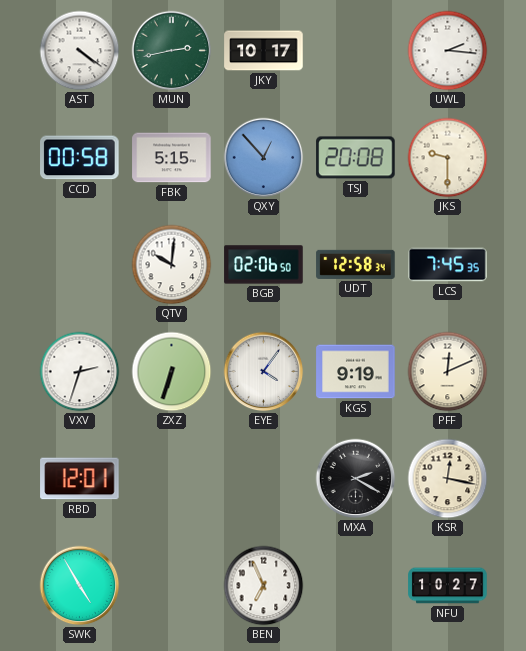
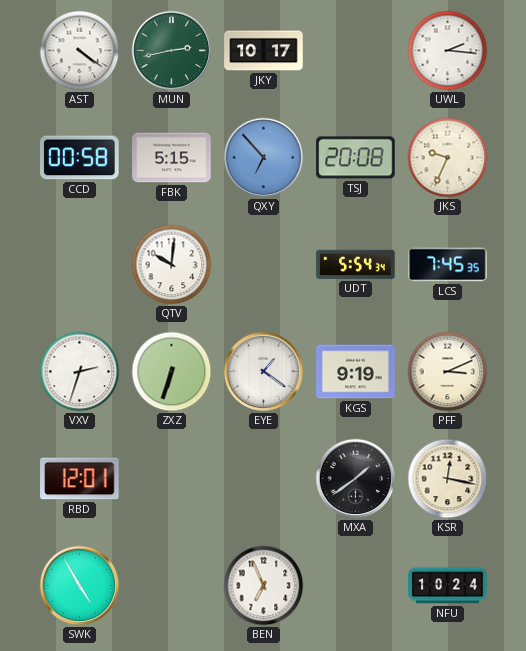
QXY: 12:53 -> 6:53
JKS: 9:30 -> 9:34
BGB: 02:06 -> none
UDT: 12:58 -> 5:54
EYE: 4:06 -> 1:21
PFF: 12:11 -> 3:11
MXA: 2:20 -> 1:39
NFU: 10:27 -> 10:24
